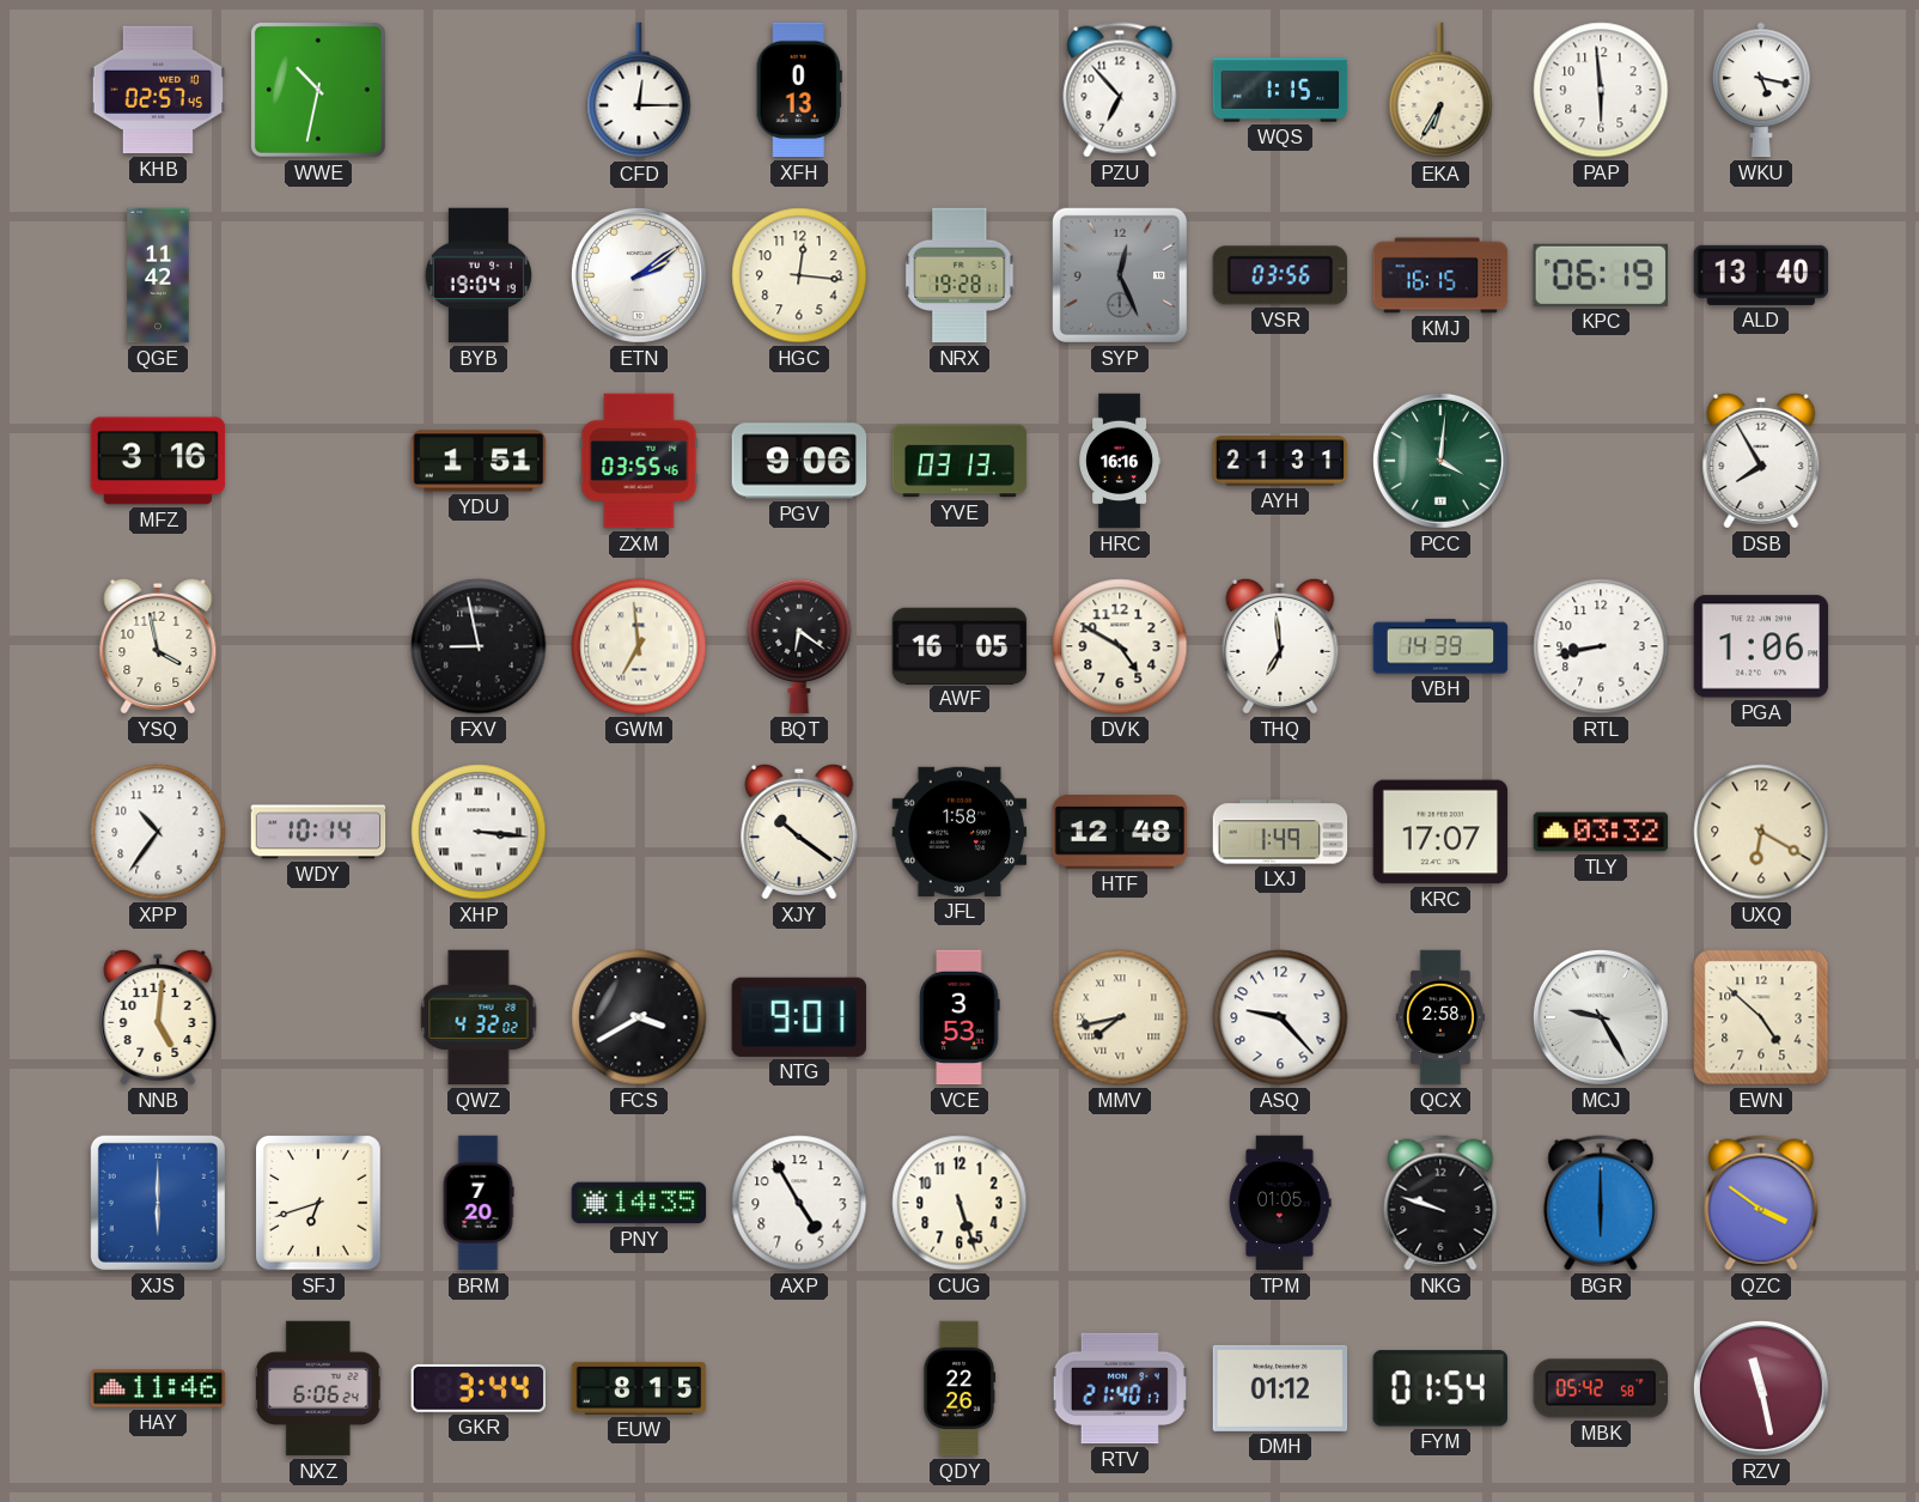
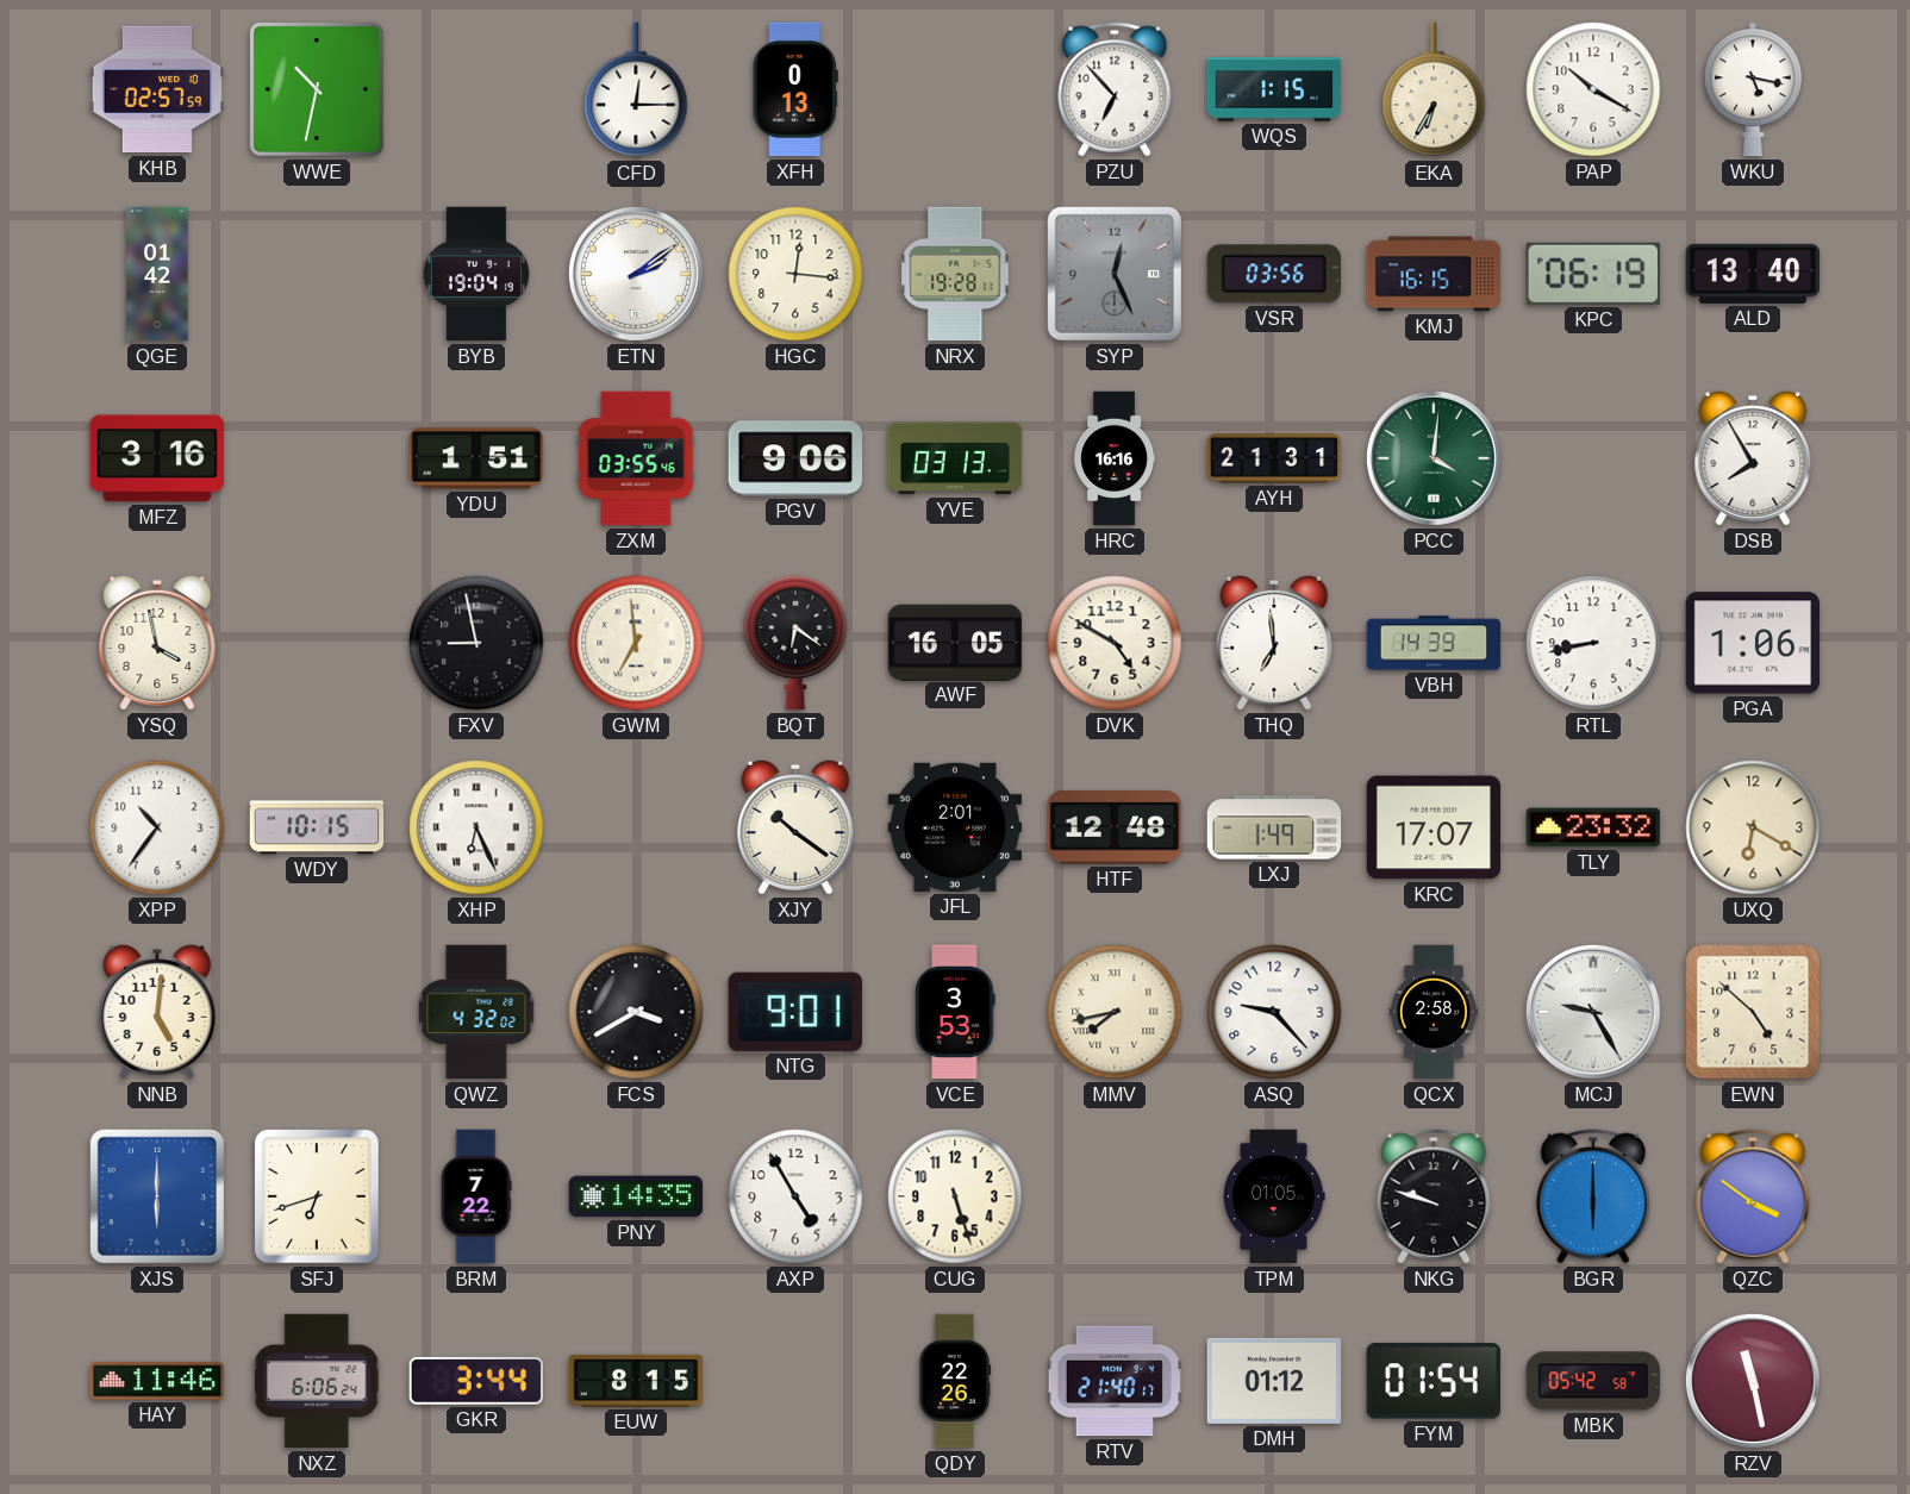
KHB: 02:57:45 -> 02:57:59
PAP: 5:59 -> 10:20
QGE: 11:42 -> 01:42
WDY: 10:14 -> 10:15
XHP: 3:16 -> 6:26
JFL: 1:58 -> 2:01
TLY: 03:32 -> 23:32
BRM: 7:20 -> 7:22
